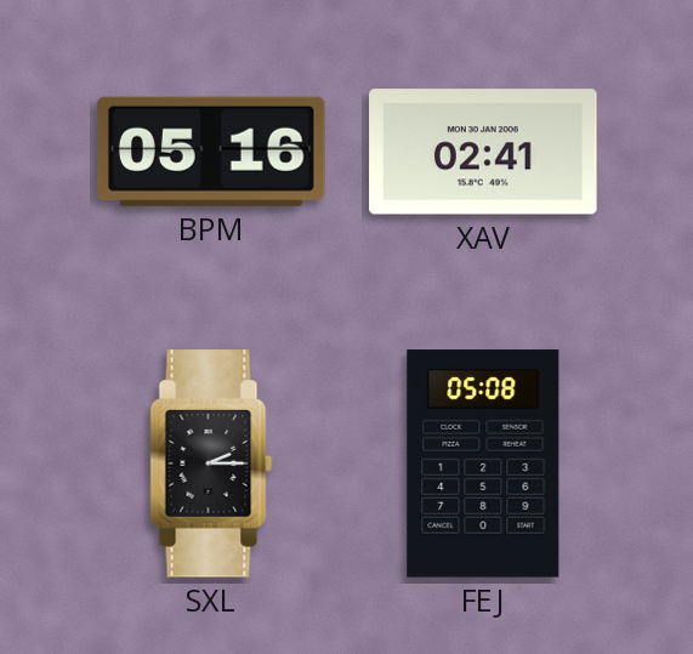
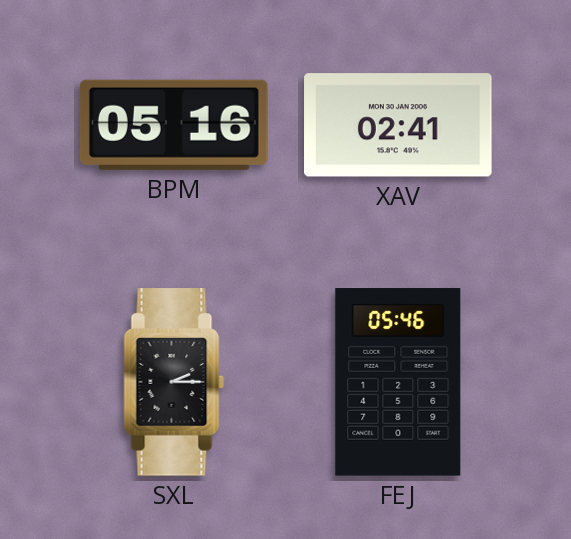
FEJ: 05:08 -> 05:46
